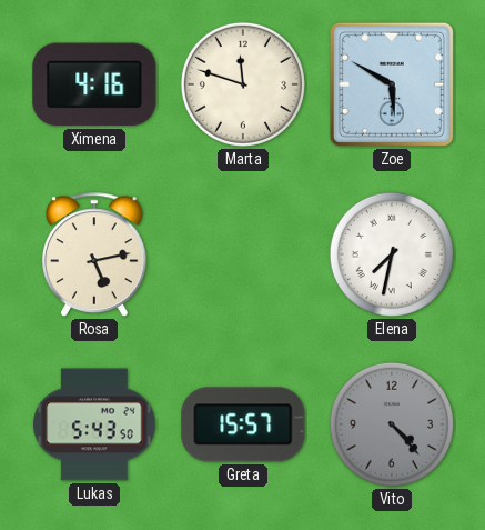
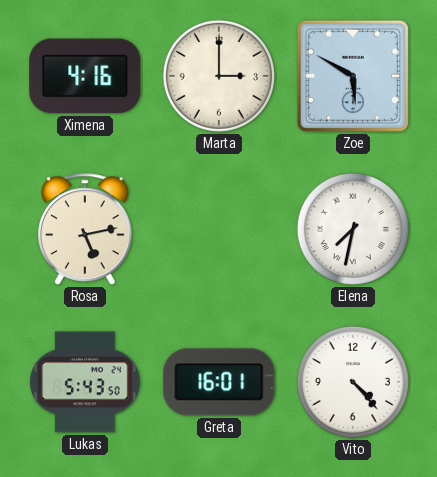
Marta: 11:48 -> 3:00
Greta: 15:57 -> 16:01
Vito dial: grey -> white
